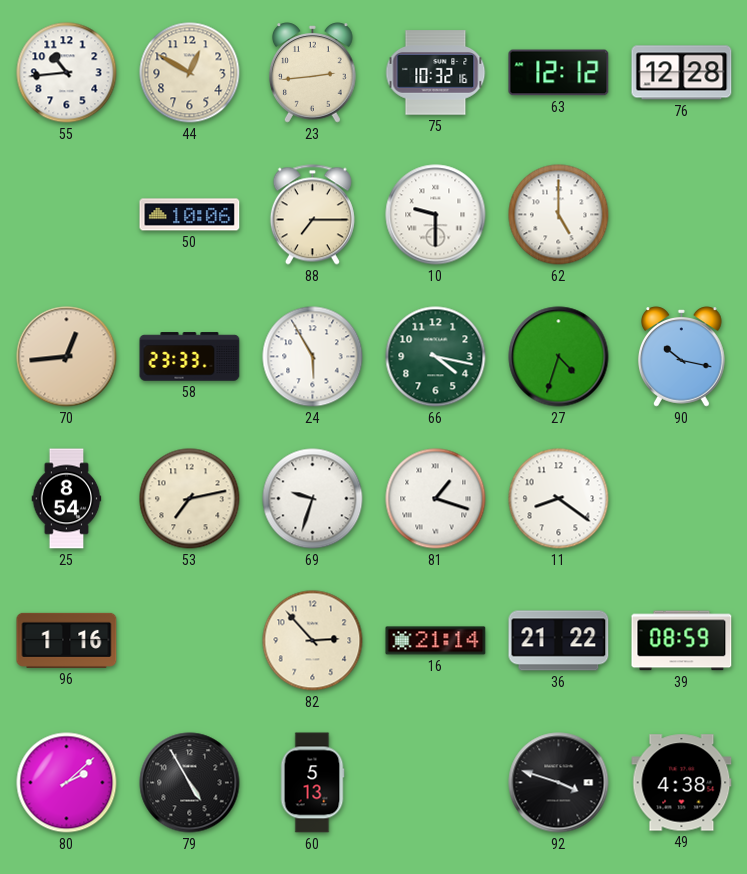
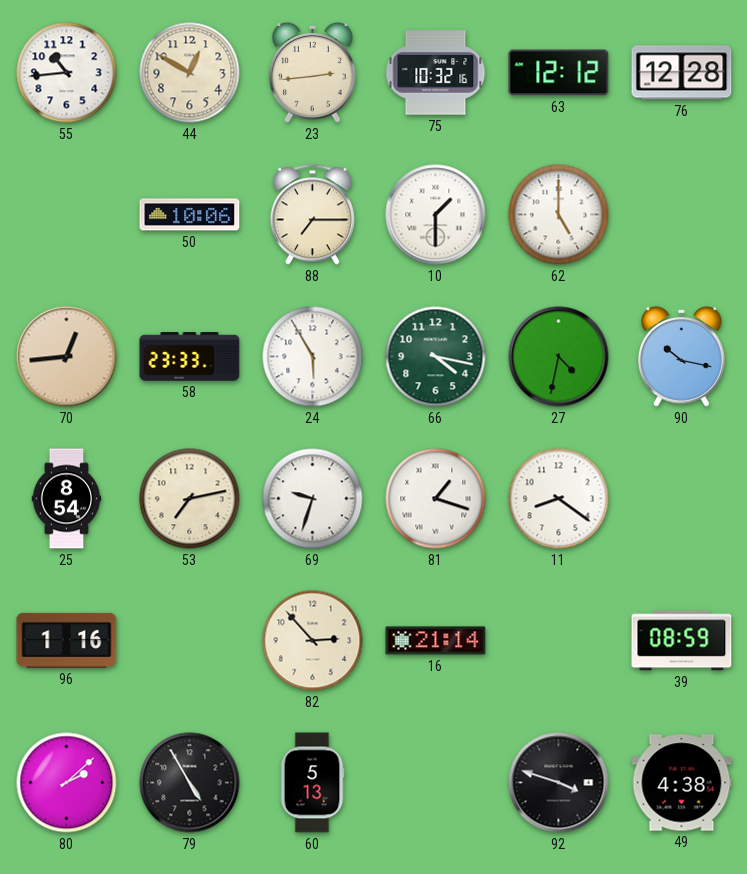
10: 9:30 -> 1:30
27: 4:33 -> 4:32
36: 21:22 -> none
